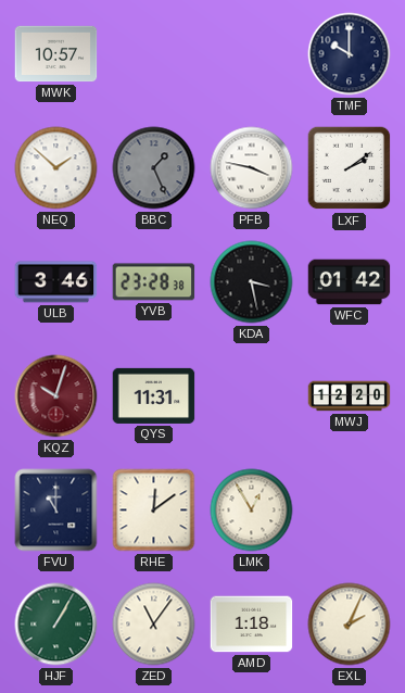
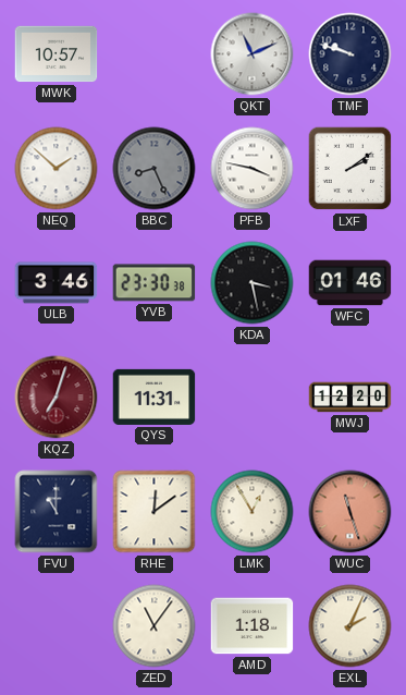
QKT: none -> 11:11
TMF: 10:00 -> 9:48
BBC: 1:26 -> 8:26
YVB: 23:28 -> 23:30
WFC: 01:42 -> 01:46
KQZ: 10:03 -> 7:03
WUC: none -> 11:27
HJF: 1:05 -> none
